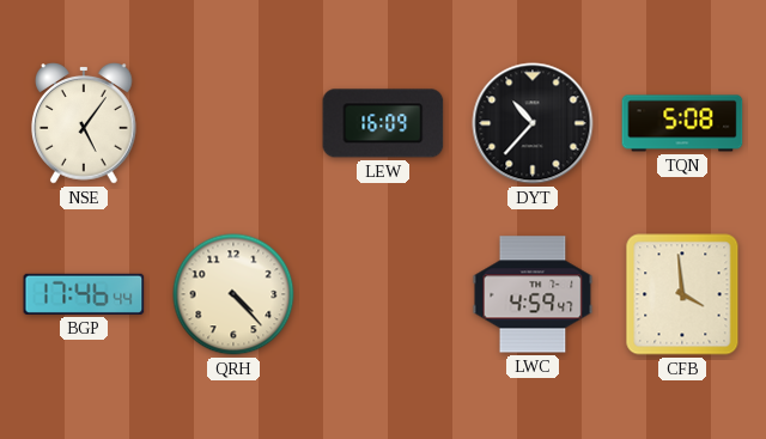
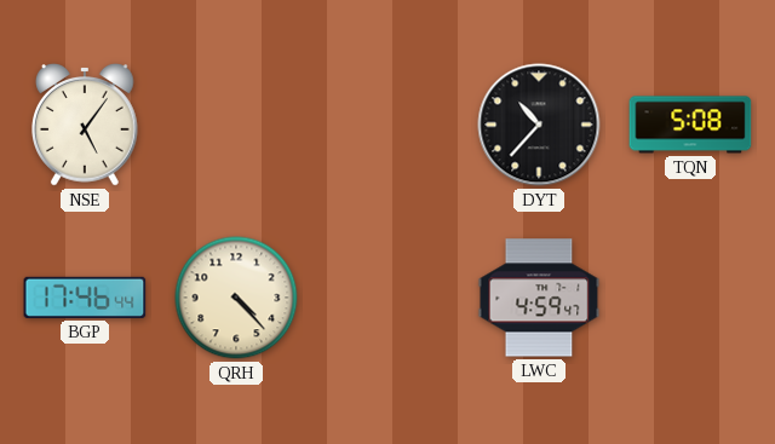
LEW: 16:09 -> none
CFB: 3:59 -> none
